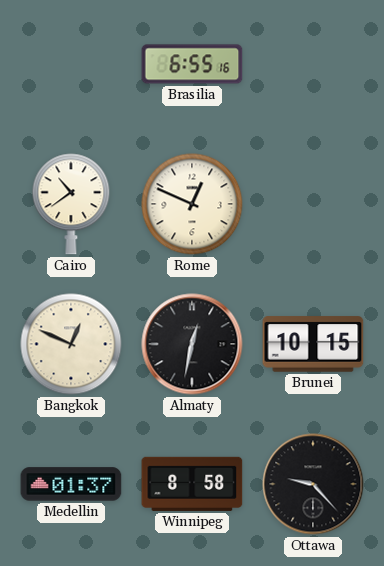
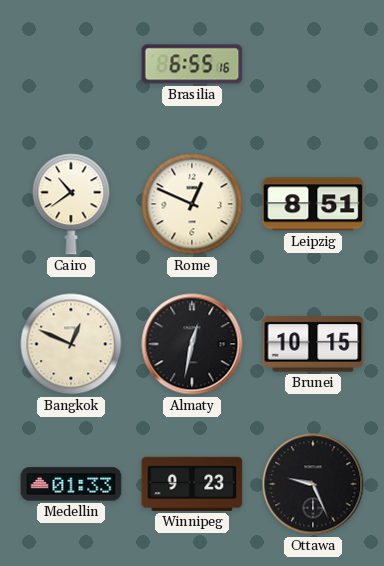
Leipzig: none -> 8:51
Medellin: 01:37 -> 01:33
Winnipeg: 8:58 -> 9:23
Ottawa: 9:23 -> 9:26
